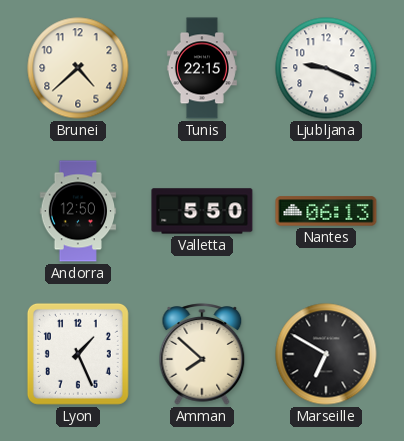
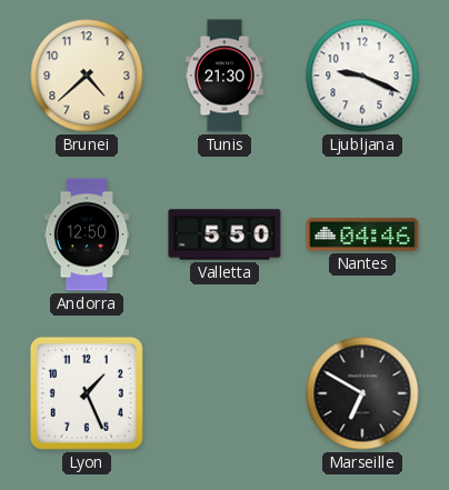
Tunis: 22:15 -> 21:30
Nantes: 06:13 -> 04:46
Amman: 7:52 -> none
